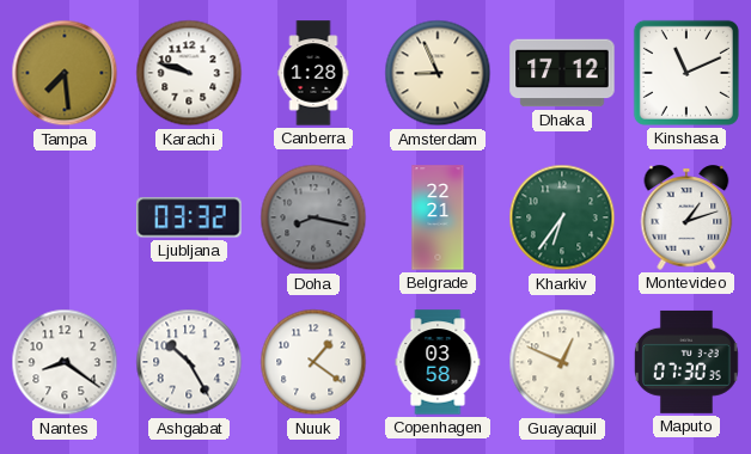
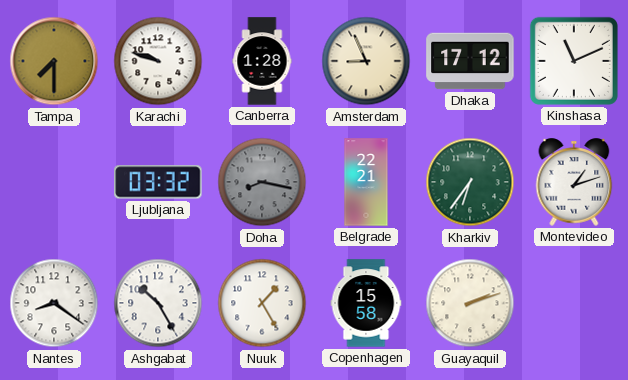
Tampa: 7:29 -> 7:30
Nuuk: 1:21 -> 1:25
Copenhagen: 03:58 -> 15:58
Guayaquil: 12:49 -> 2:12
Maputo: 07:30 -> none
